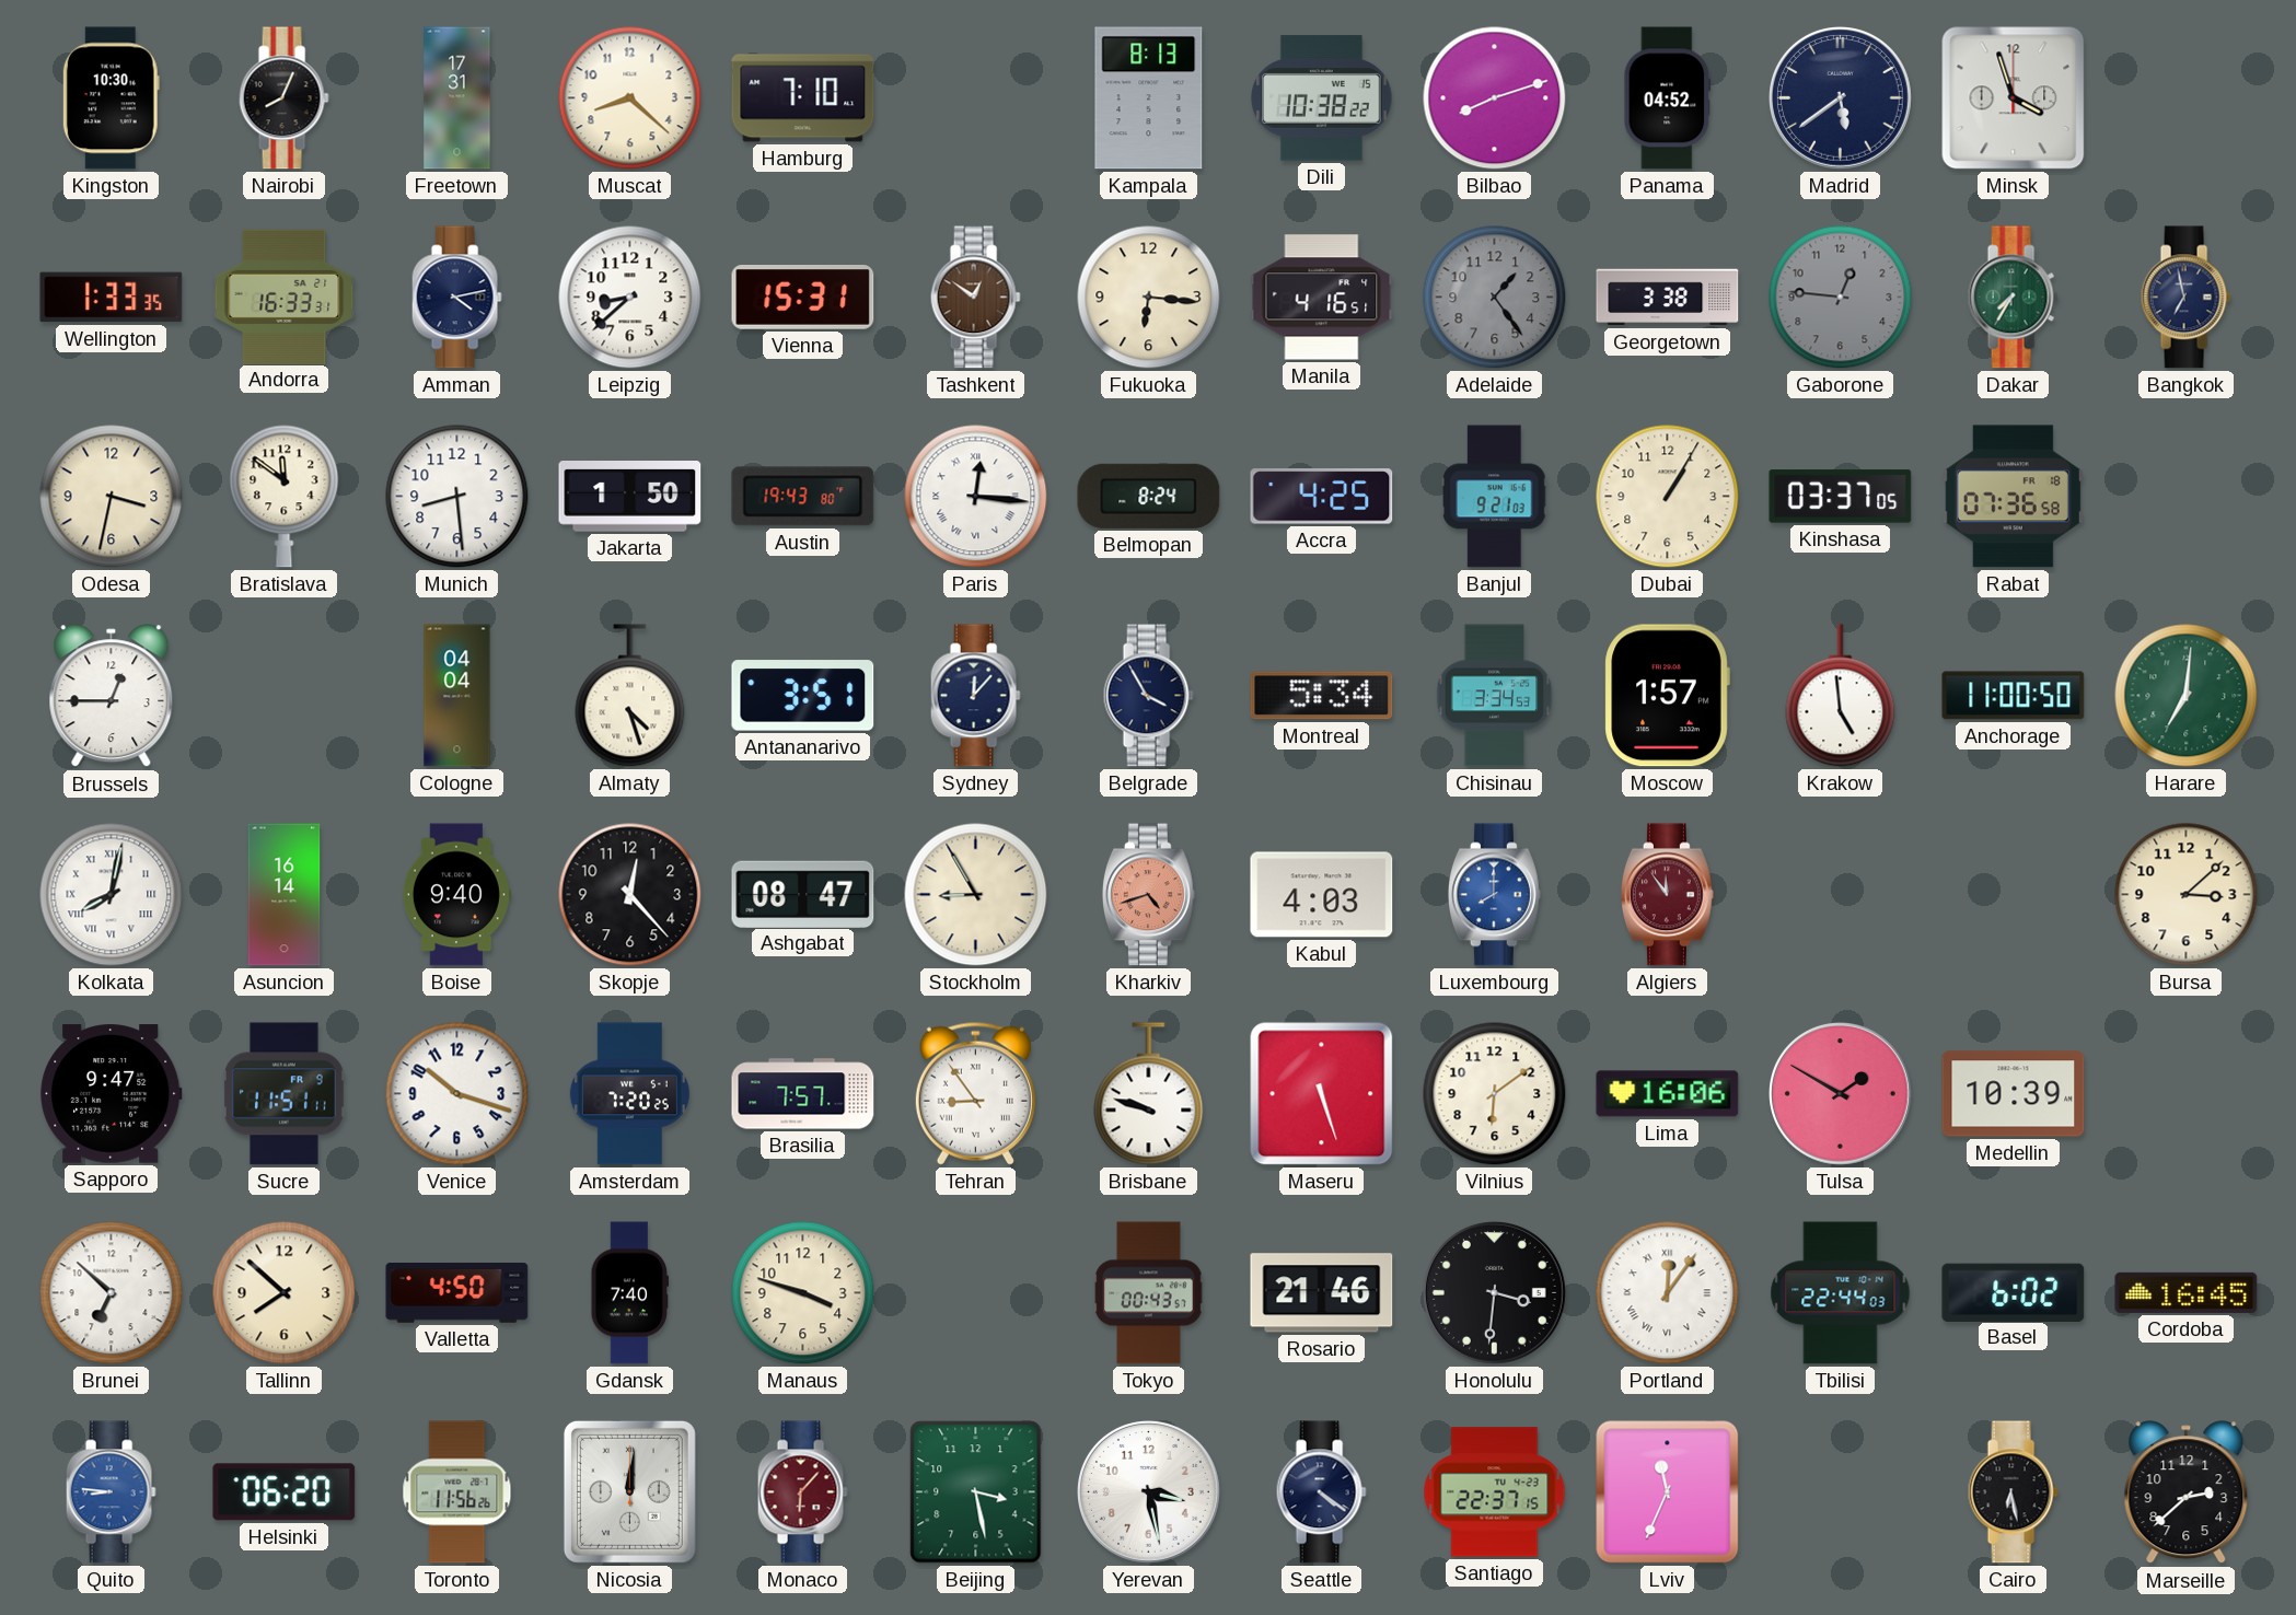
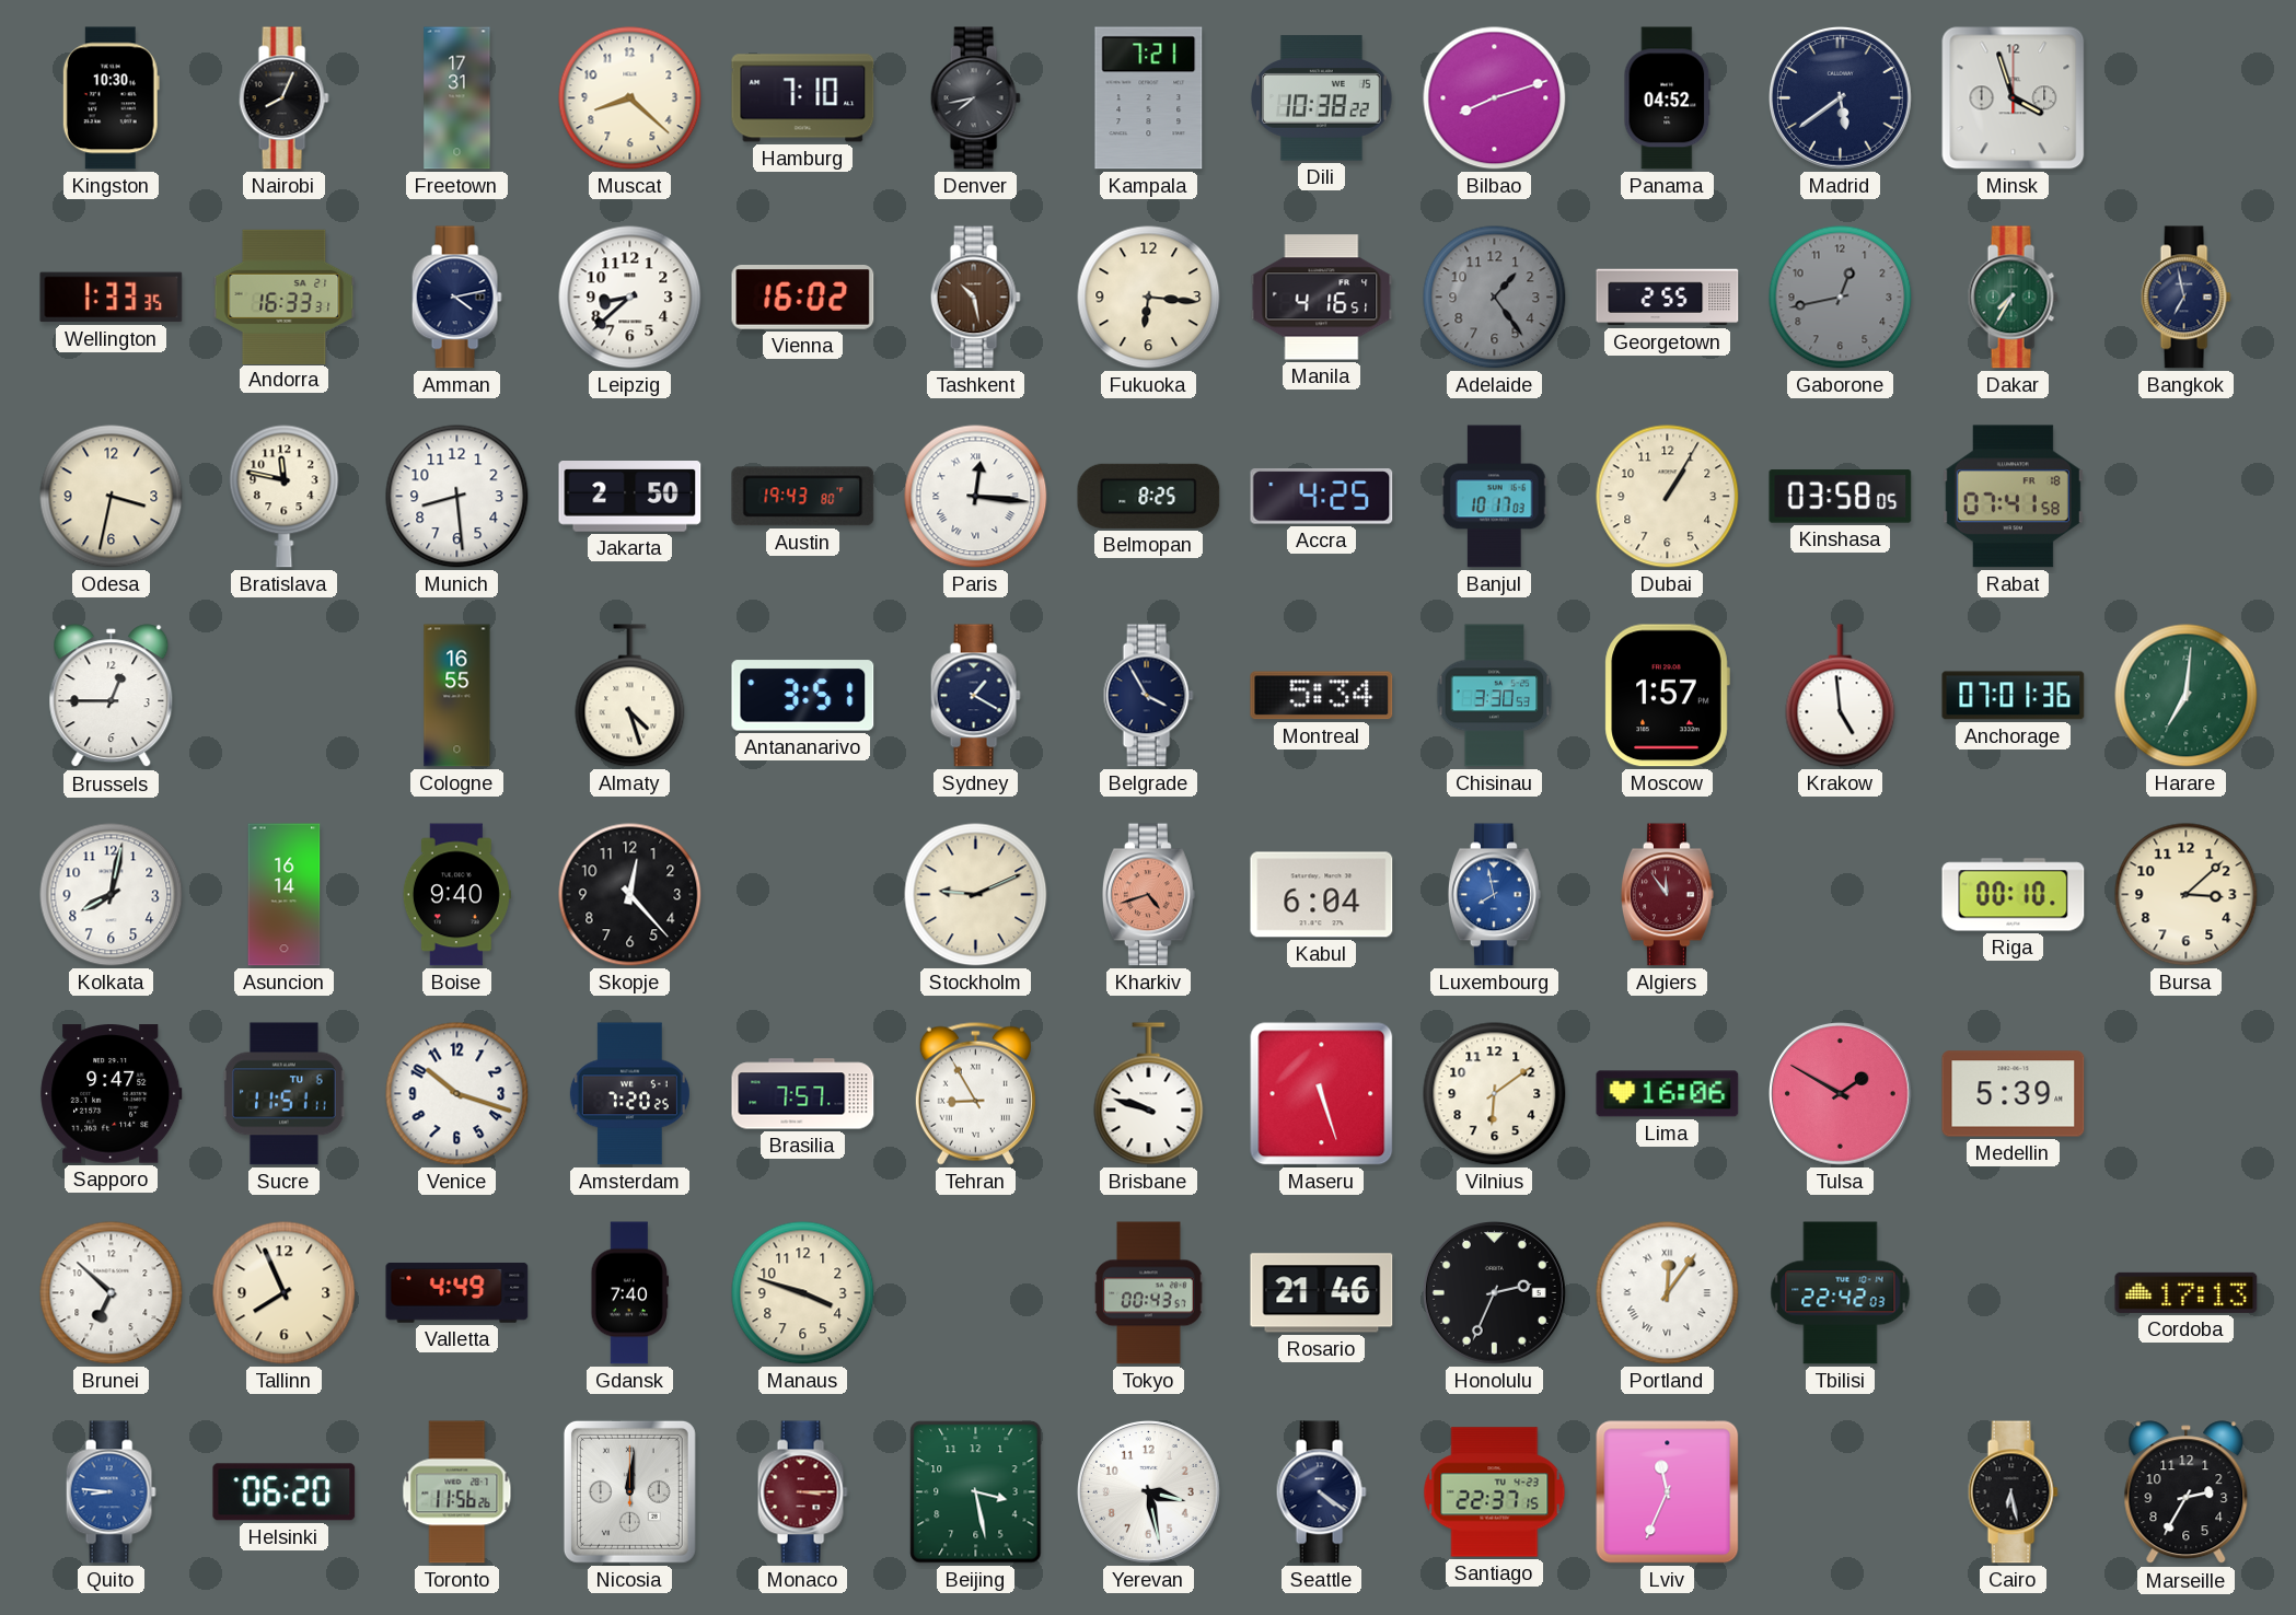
Denver: none -> 7:43
Kampala: 8:13 -> 7:21
Vienna: 15:31 -> 16:02
Tashkent: 12:51 -> 10:28
Georgetown: 3:38 -> 2:55
Gaborone: 12:46 -> 12:43
Bratislava: 11:51 -> 11:47
Jakarta: 1:50 -> 2:50
Belmopan: 8:24 -> 8:25
Banjul: 9:21 -> 10:17
Kinshasa: 03:37 -> 03:58
Rabat: 07:36 -> 07:41
Cologne: 04:04 -> 16:55
Sydney: 12:07 -> 1:20
Chisinau: 3:34 -> 3:30
Anchorage: 11:00 -> 07:01
Kolkata numerals: Roman -> Arabic
Ashgabat: 08:47 -> none
Stockholm: 8:55 -> 9:11
Kabul: 4:03 -> 6:04
Luxembourg: 8:00 -> 7:58
Riga: none -> 00:10
Sucre date: FR 9 -> TU 6
Tehran: 8:54 -> 8:55
Medellin: 10:39 -> 5:39
Tallinn: 7:52 -> 7:56
Valletta: 4:50 -> 4:49
Honolulu: 3:31 -> 2:34
Tbilisi: 22:44 -> 22:42
Basel: 6:02 -> none
Cordoba: 16:45 -> 17:13
Monaco: 6:07 -> 3:15
Marseille: 2:38 -> 2:35
